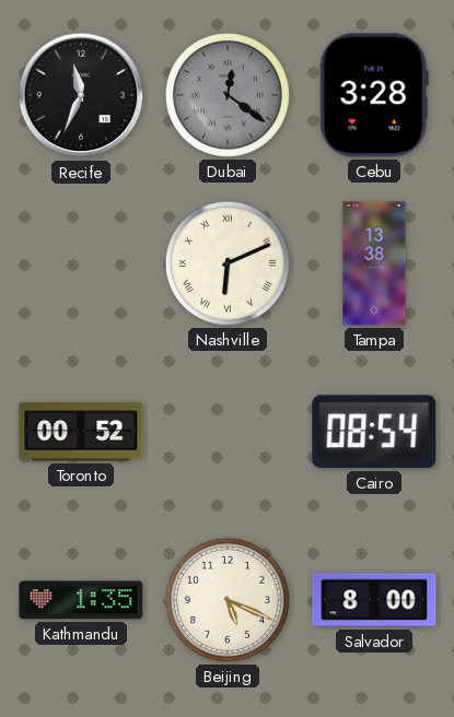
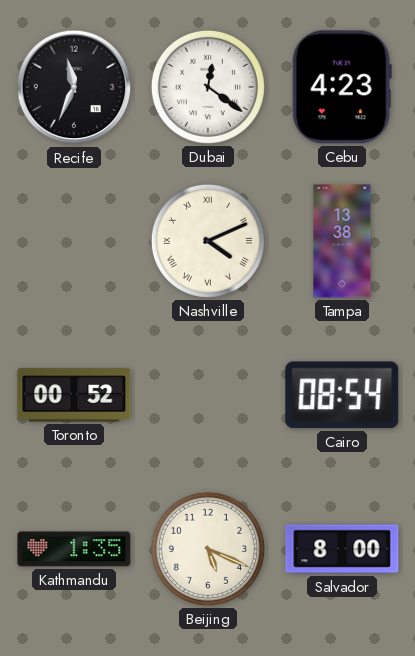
Dubai dial: grey -> white
Cebu: 3:28 -> 4:23
Nashville: 6:11 -> 4:11
